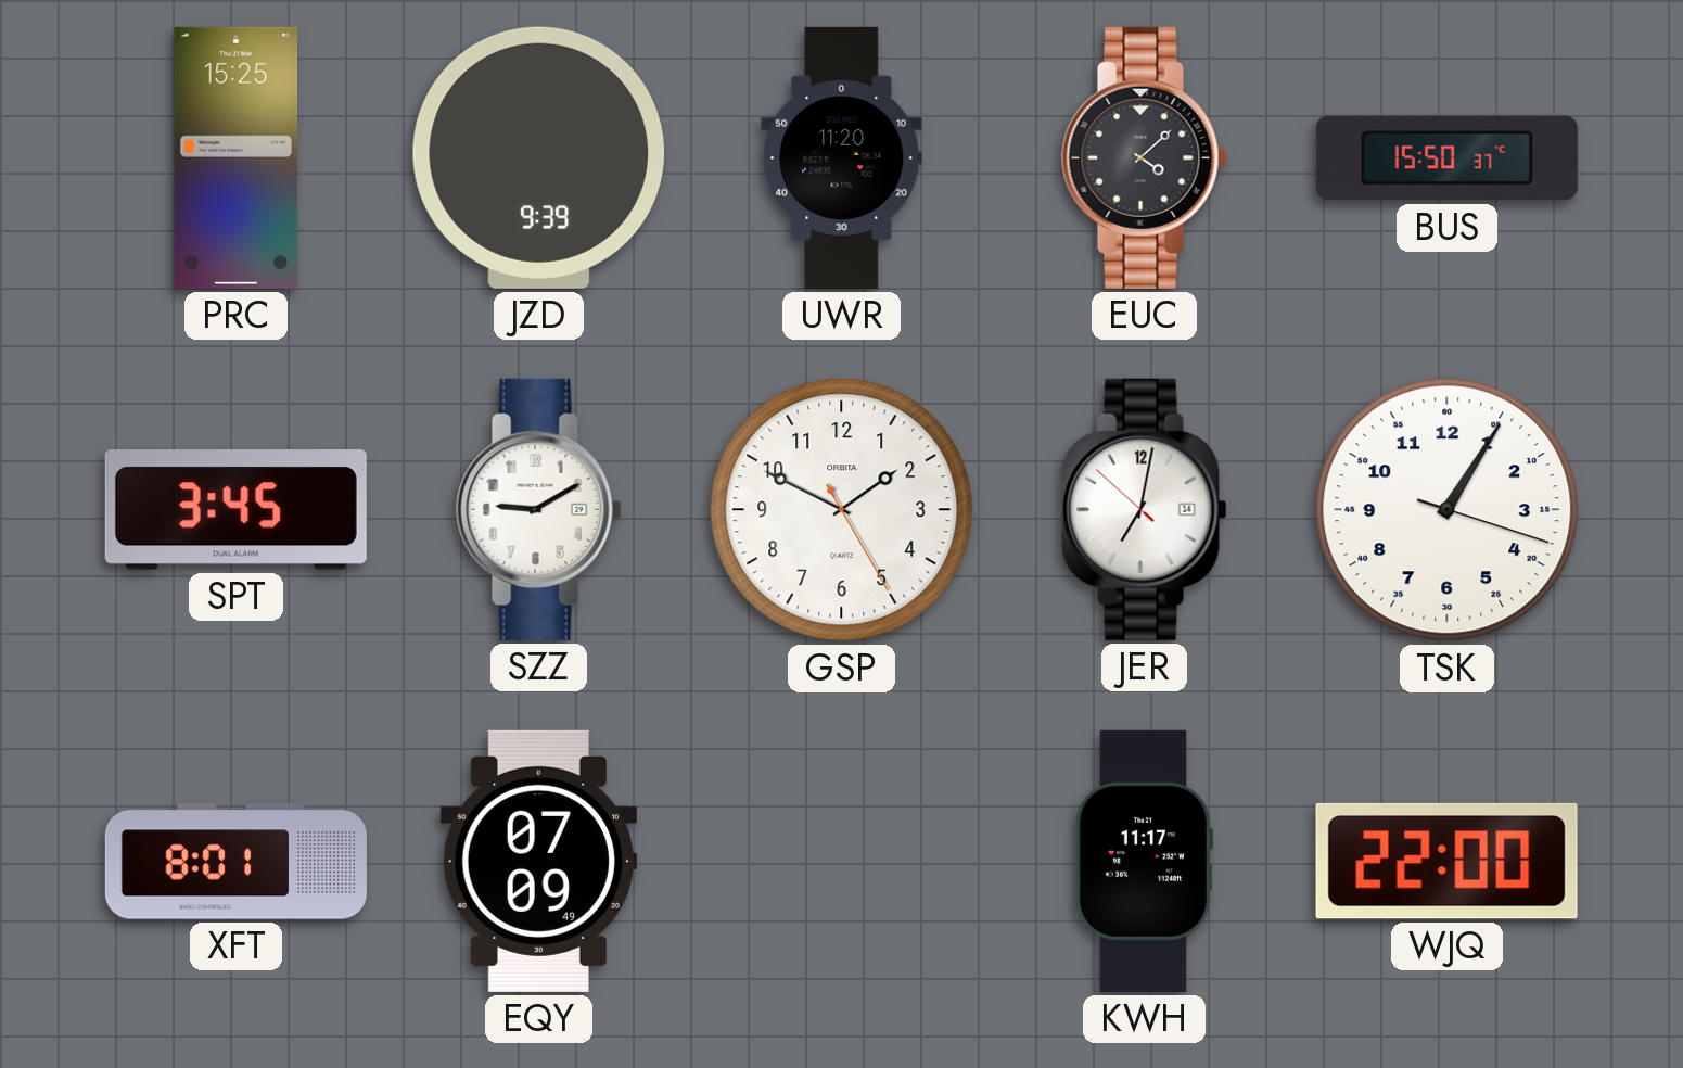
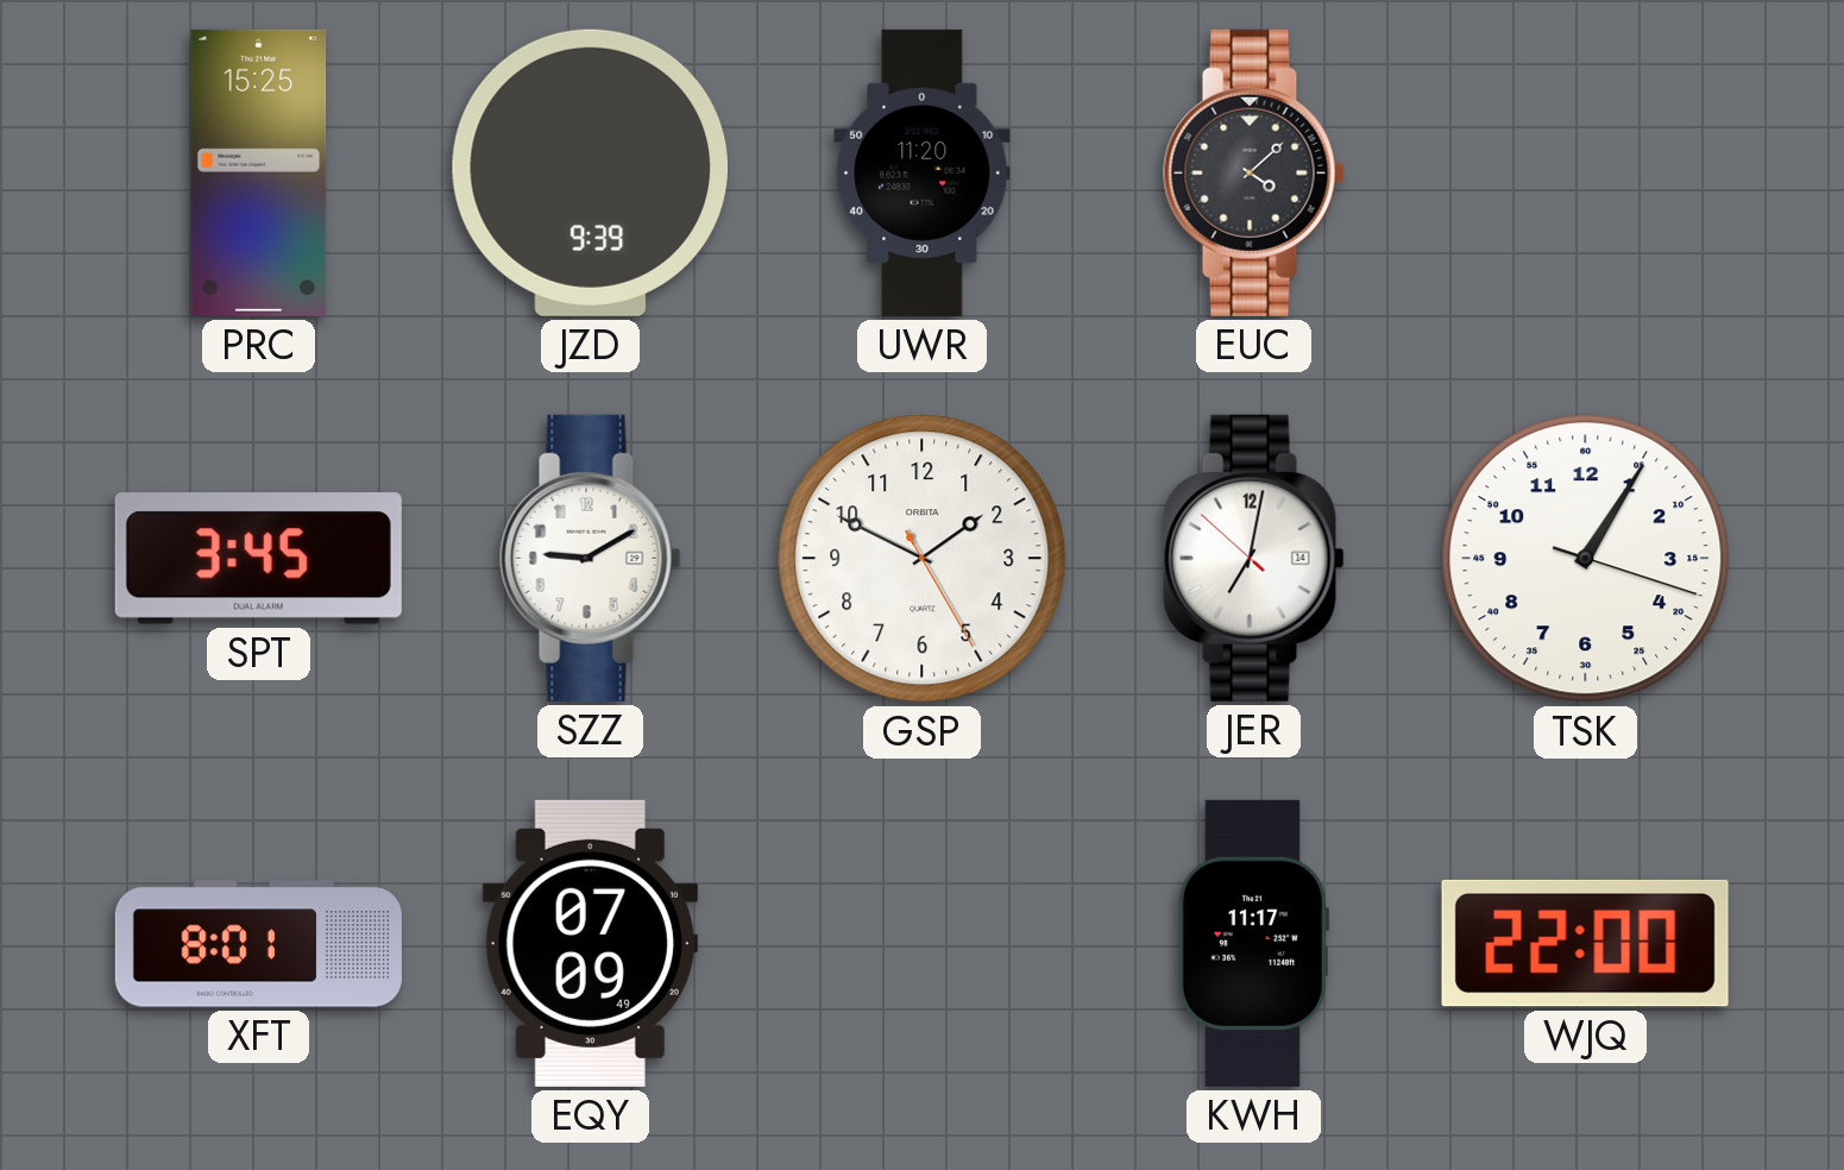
BUS: 15:50 -> none
